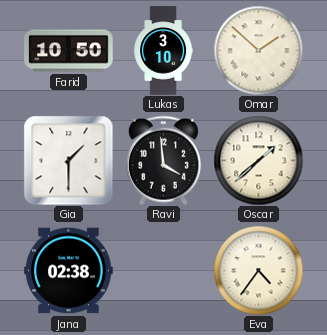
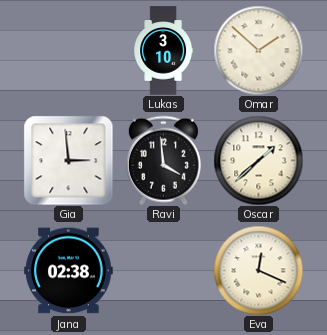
Farid: 10:50 -> none
Gia: 1:30 -> 2:59
Eva: 4:36 -> 12:19
